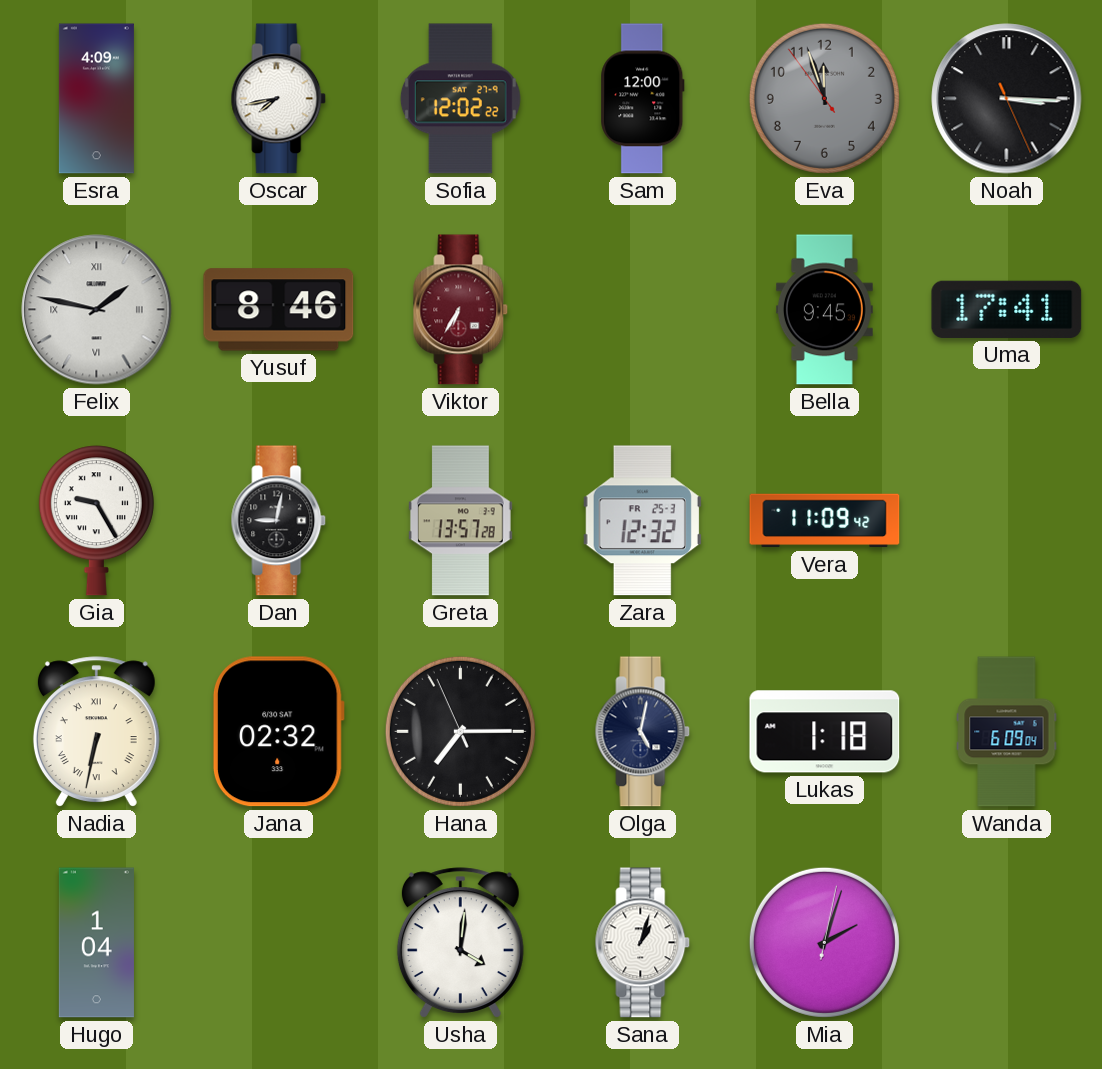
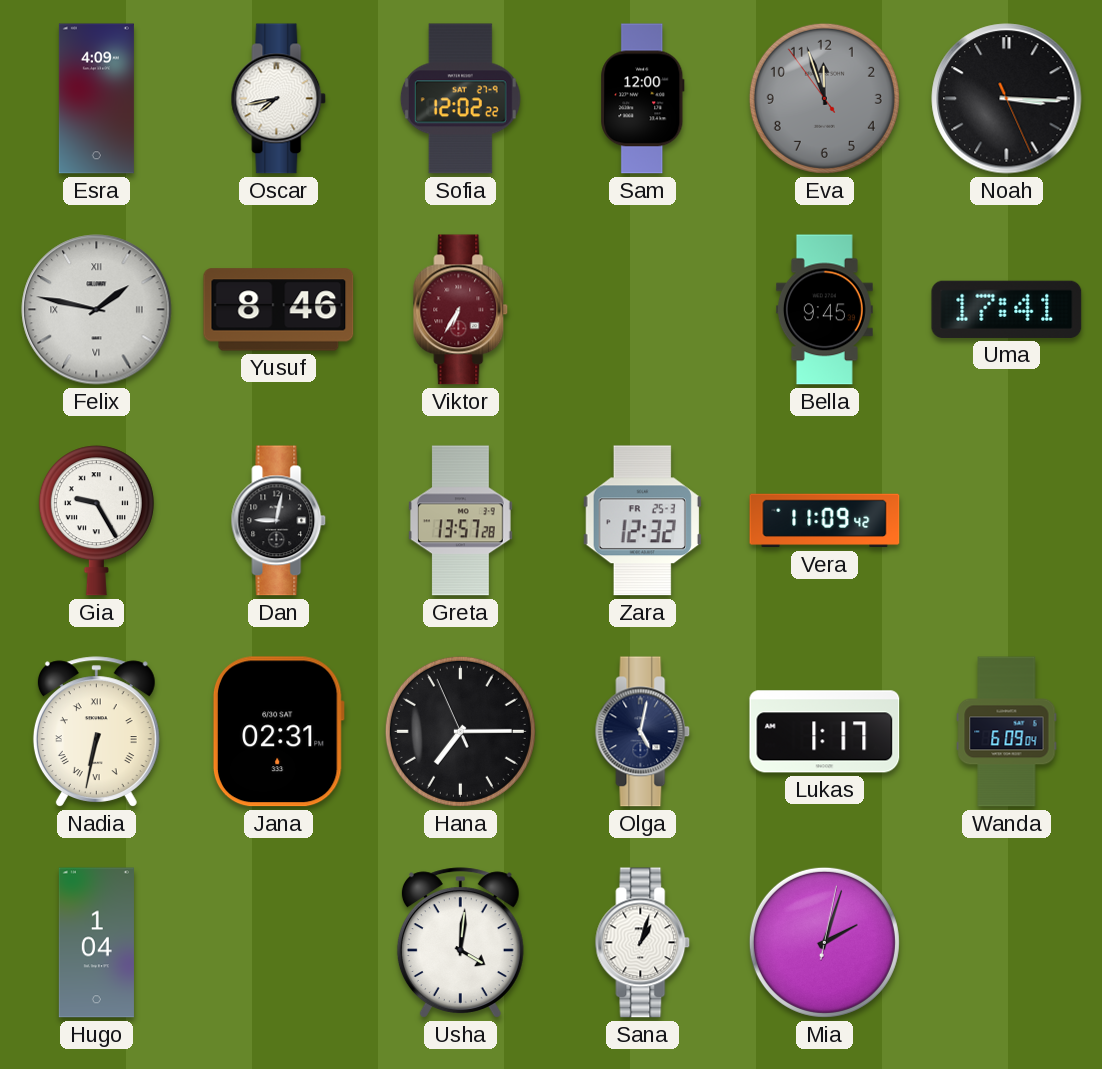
Jana: 02:32 -> 02:31
Lukas: 1:18 -> 1:17
